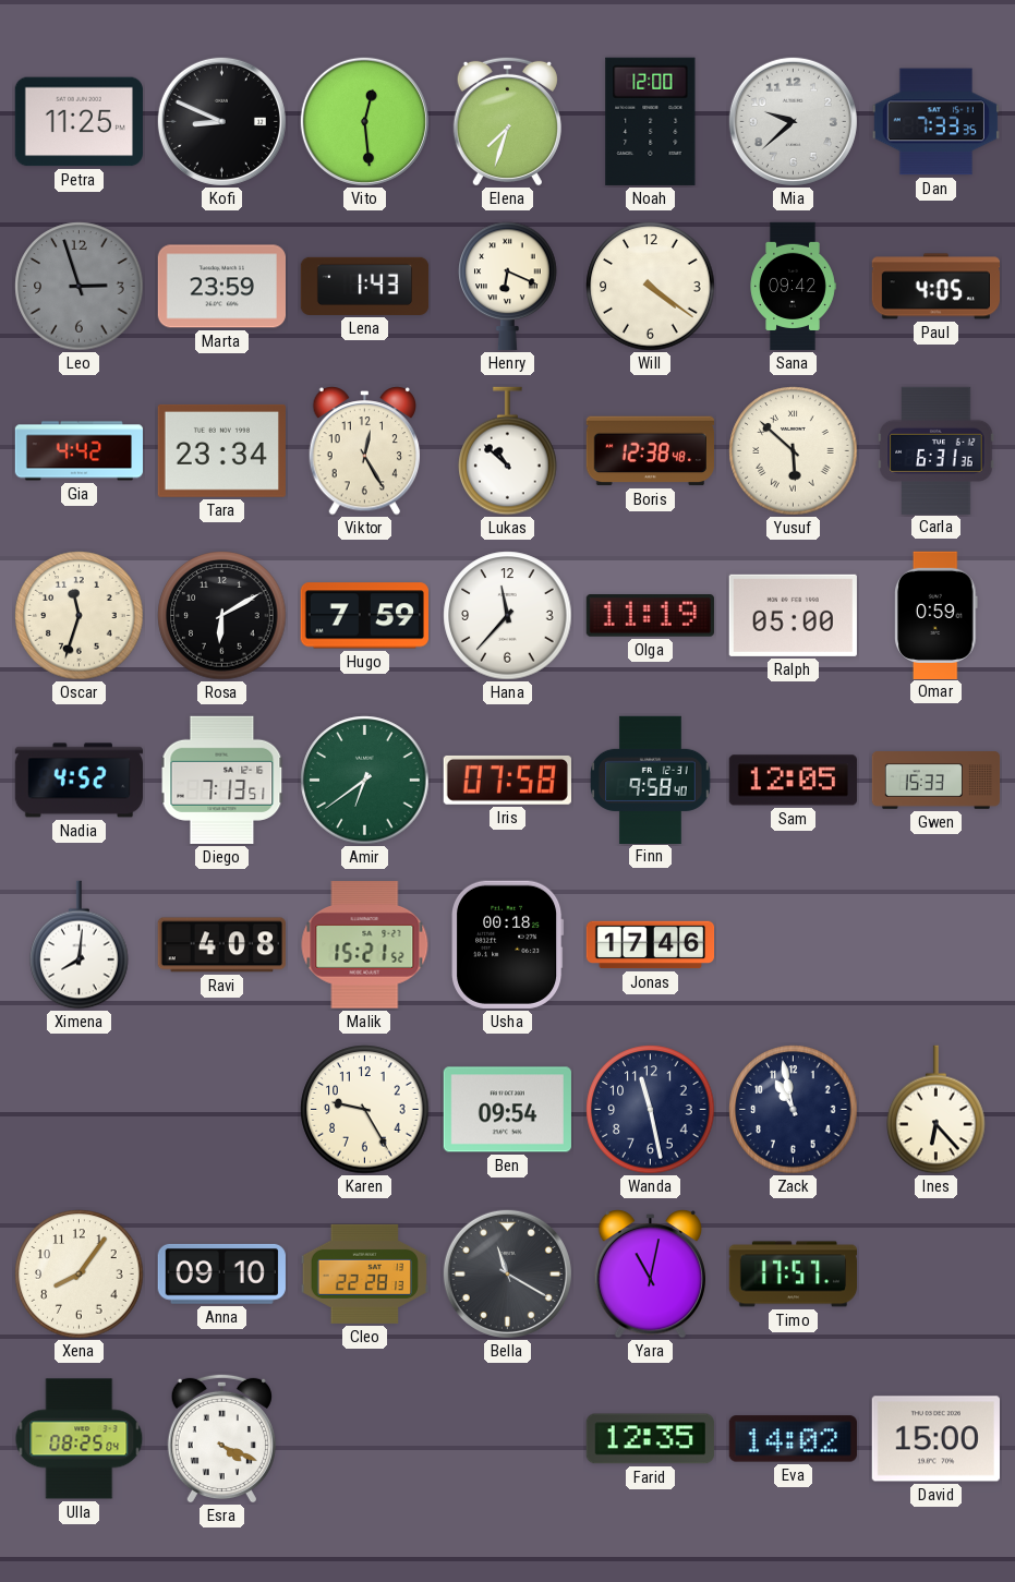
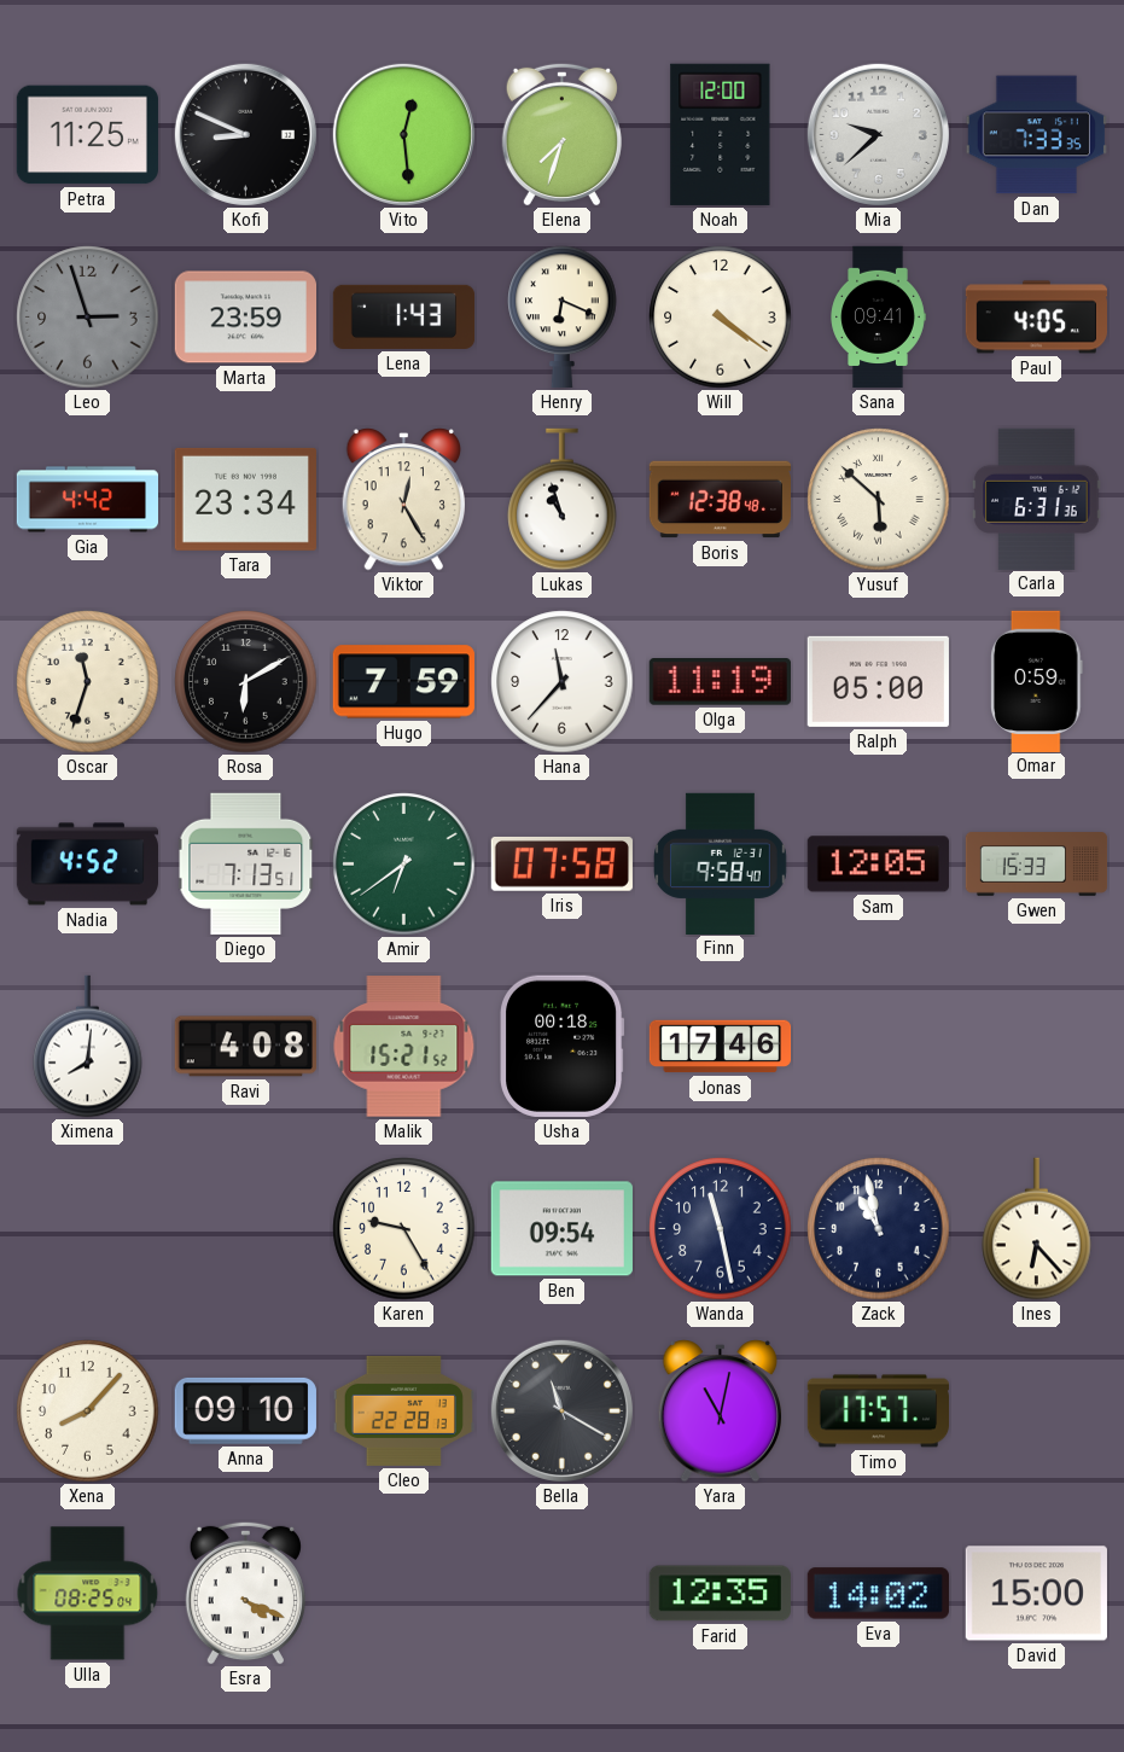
Sana: 09:42 -> 09:41
Lukas: 10:52 -> 10:57
Xena: 8:06 -> 8:07
